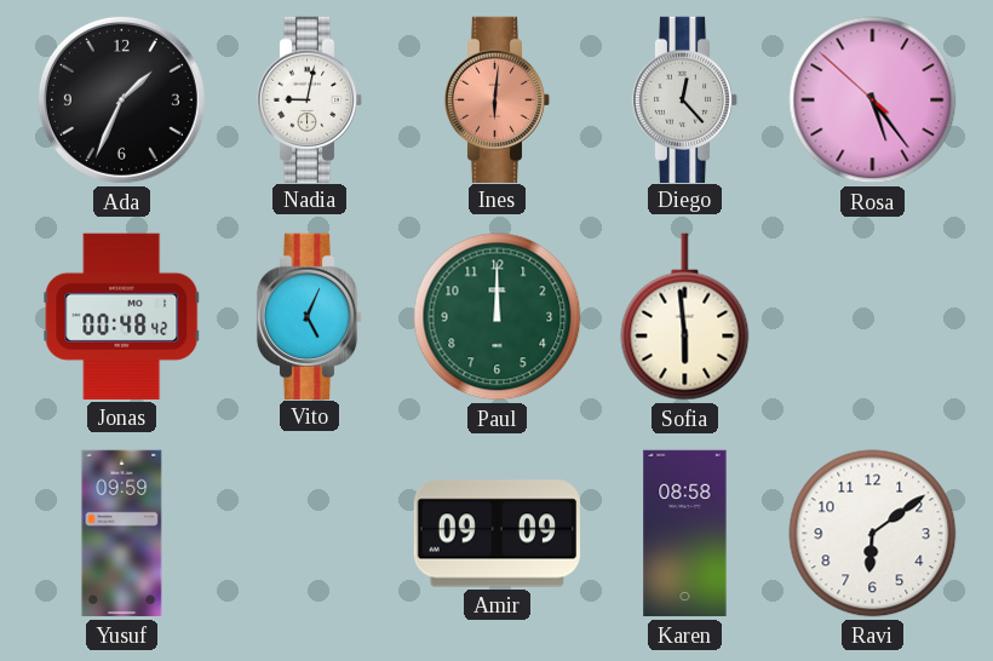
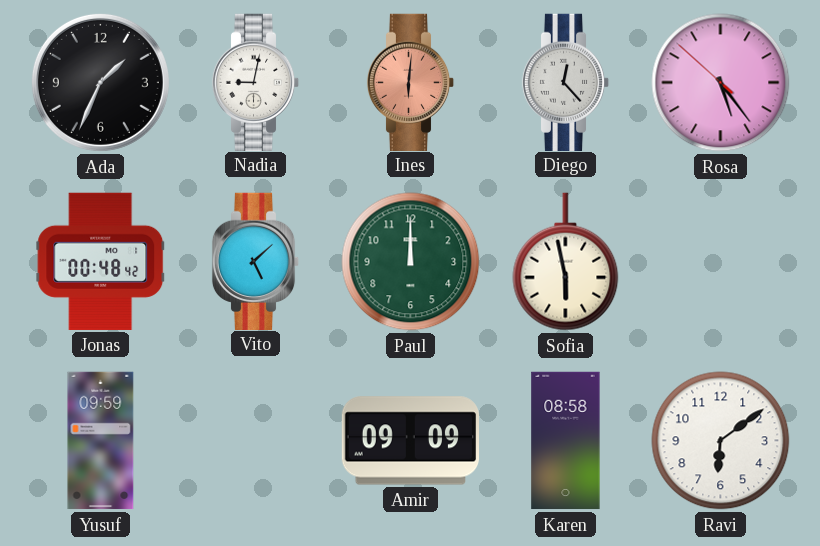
Vito: 5:04 -> 5:08
Sofia: 5:59 -> 5:58
